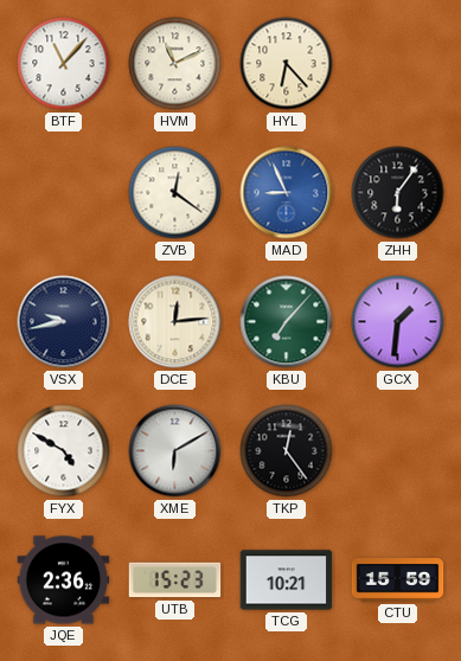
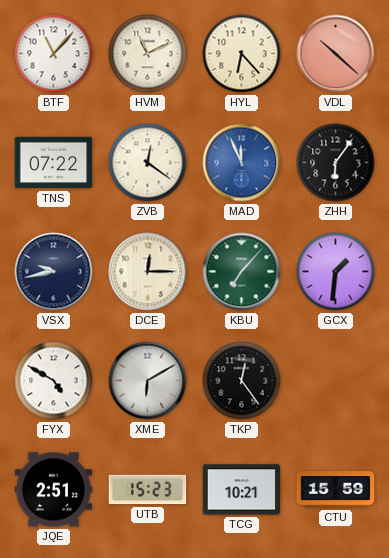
VDL: none -> 10:22
TNS: none -> 07:22
MAD: 8:56 -> 11:56
DCE: 12:14 -> 12:15
JQE: 2:36 -> 2:51
